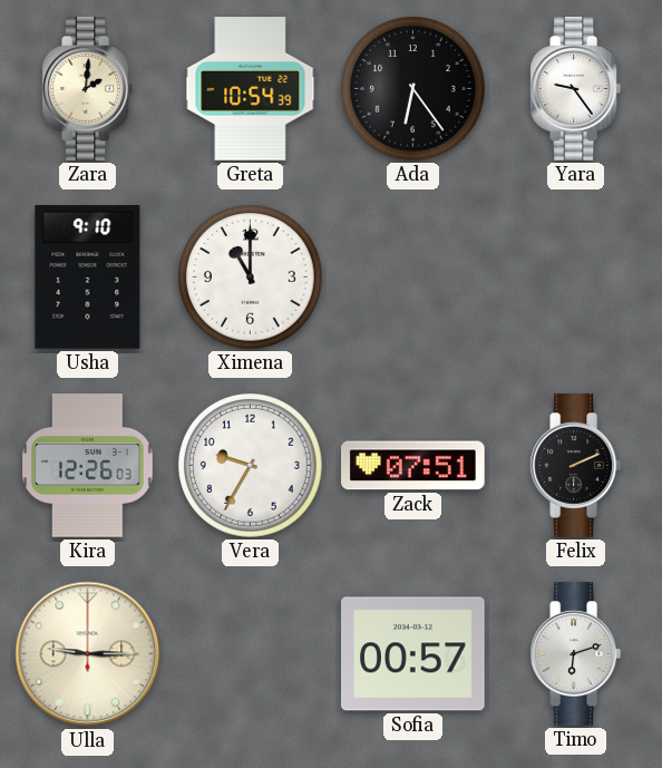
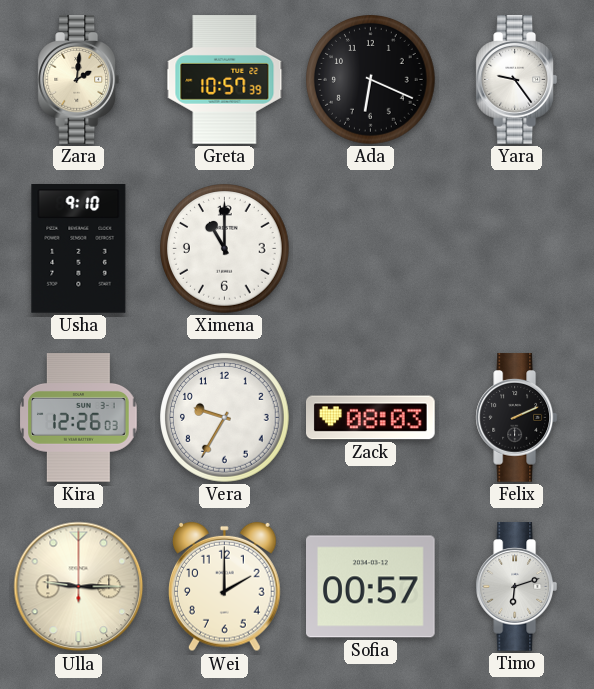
Greta: 10:54 -> 10:57
Ada: 6:24 -> 6:19
Zack: 07:51 -> 08:03
Wei: none -> 2:00
